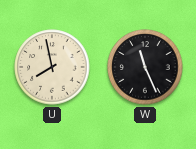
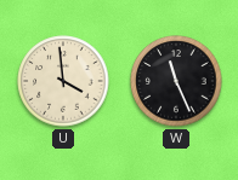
U: 7:58 -> 3:59
